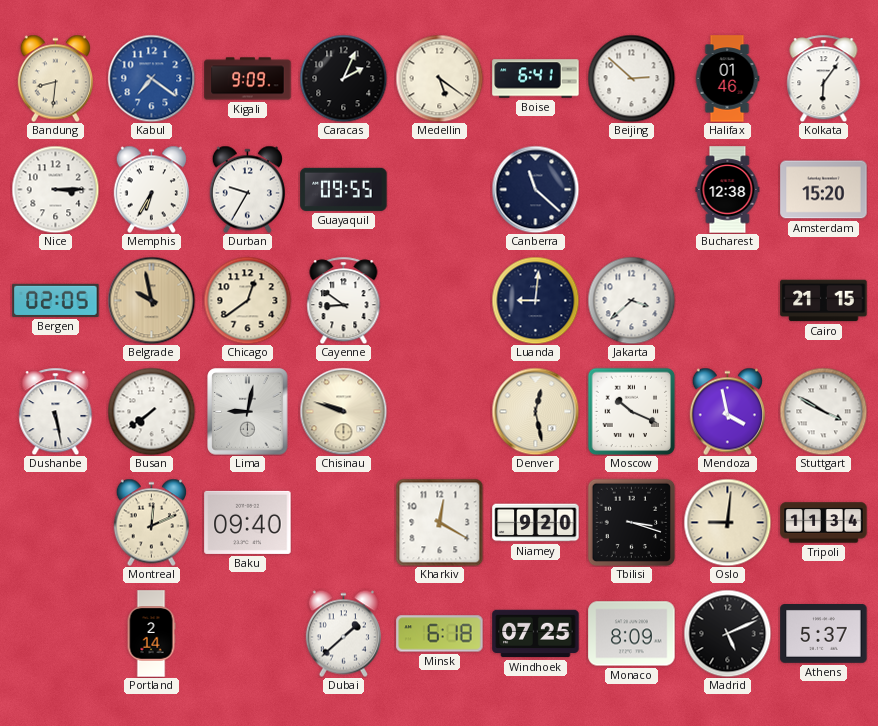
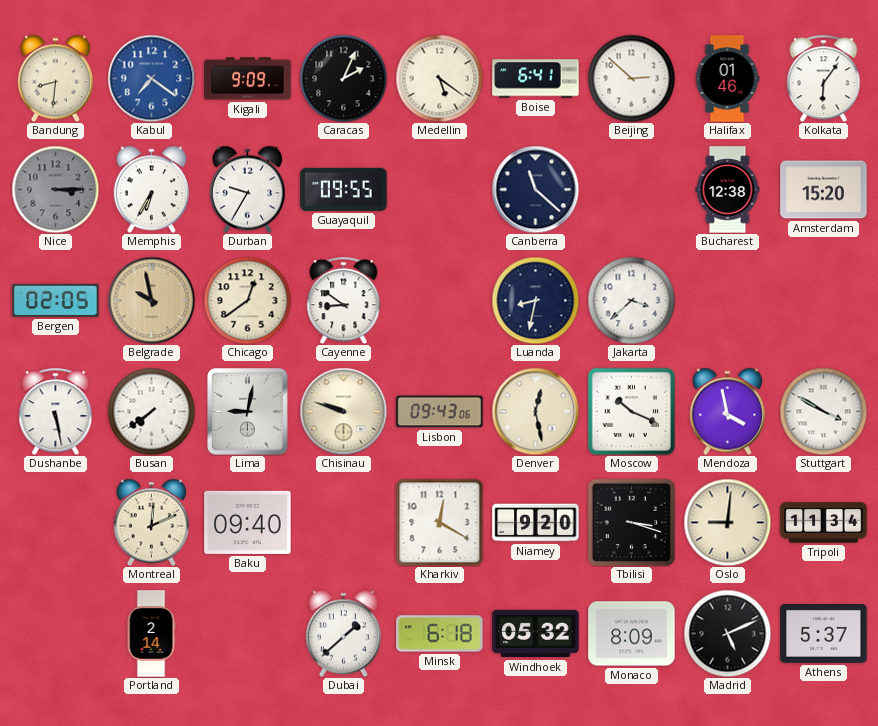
Nice dial: white -> grey
Luanda: 9:01 -> 8:32
Cairo: 21:15 -> none
Lisbon: none -> 09:43
Windhoek: 07:25 -> 05:32
